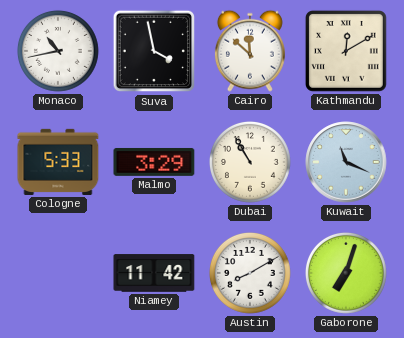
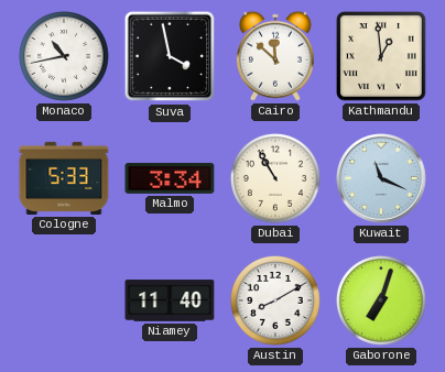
Kathmandu: 12:10 -> 12:59
Malmo: 3:29 -> 3:34
Niamey: 11:42 -> 11:40
